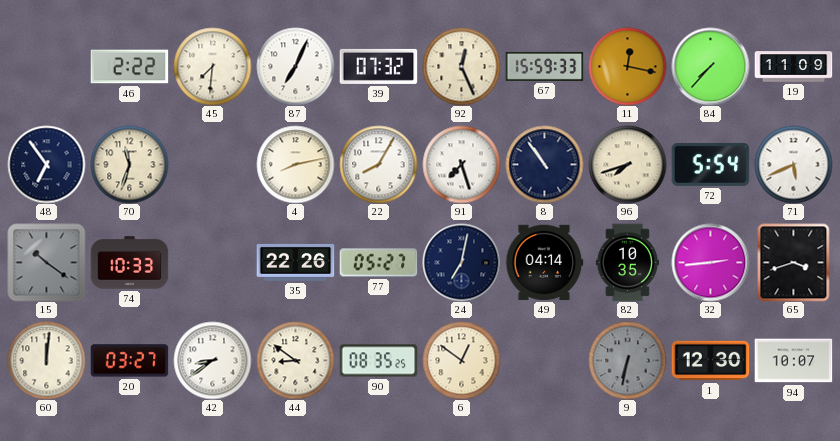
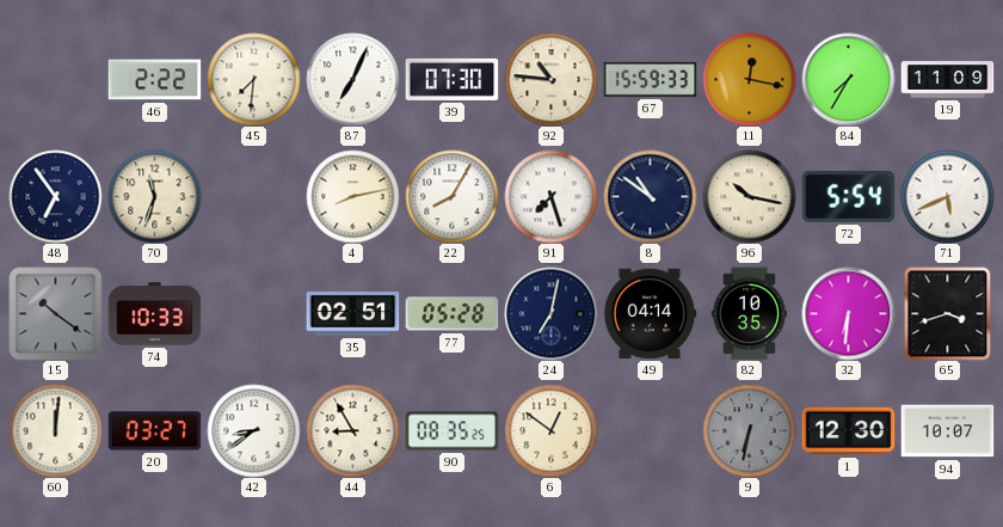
39: 07:32 -> 07:30
92: 12:26 -> 10:46
84: 7:37 -> 7:35
8: 10:54 -> 10:51
96: 7:42 -> 10:17
35: 22:26 -> 02:51
77: 05:27 -> 05:28
32: 2:44 -> 6:31
44: 8:51 -> 8:55
